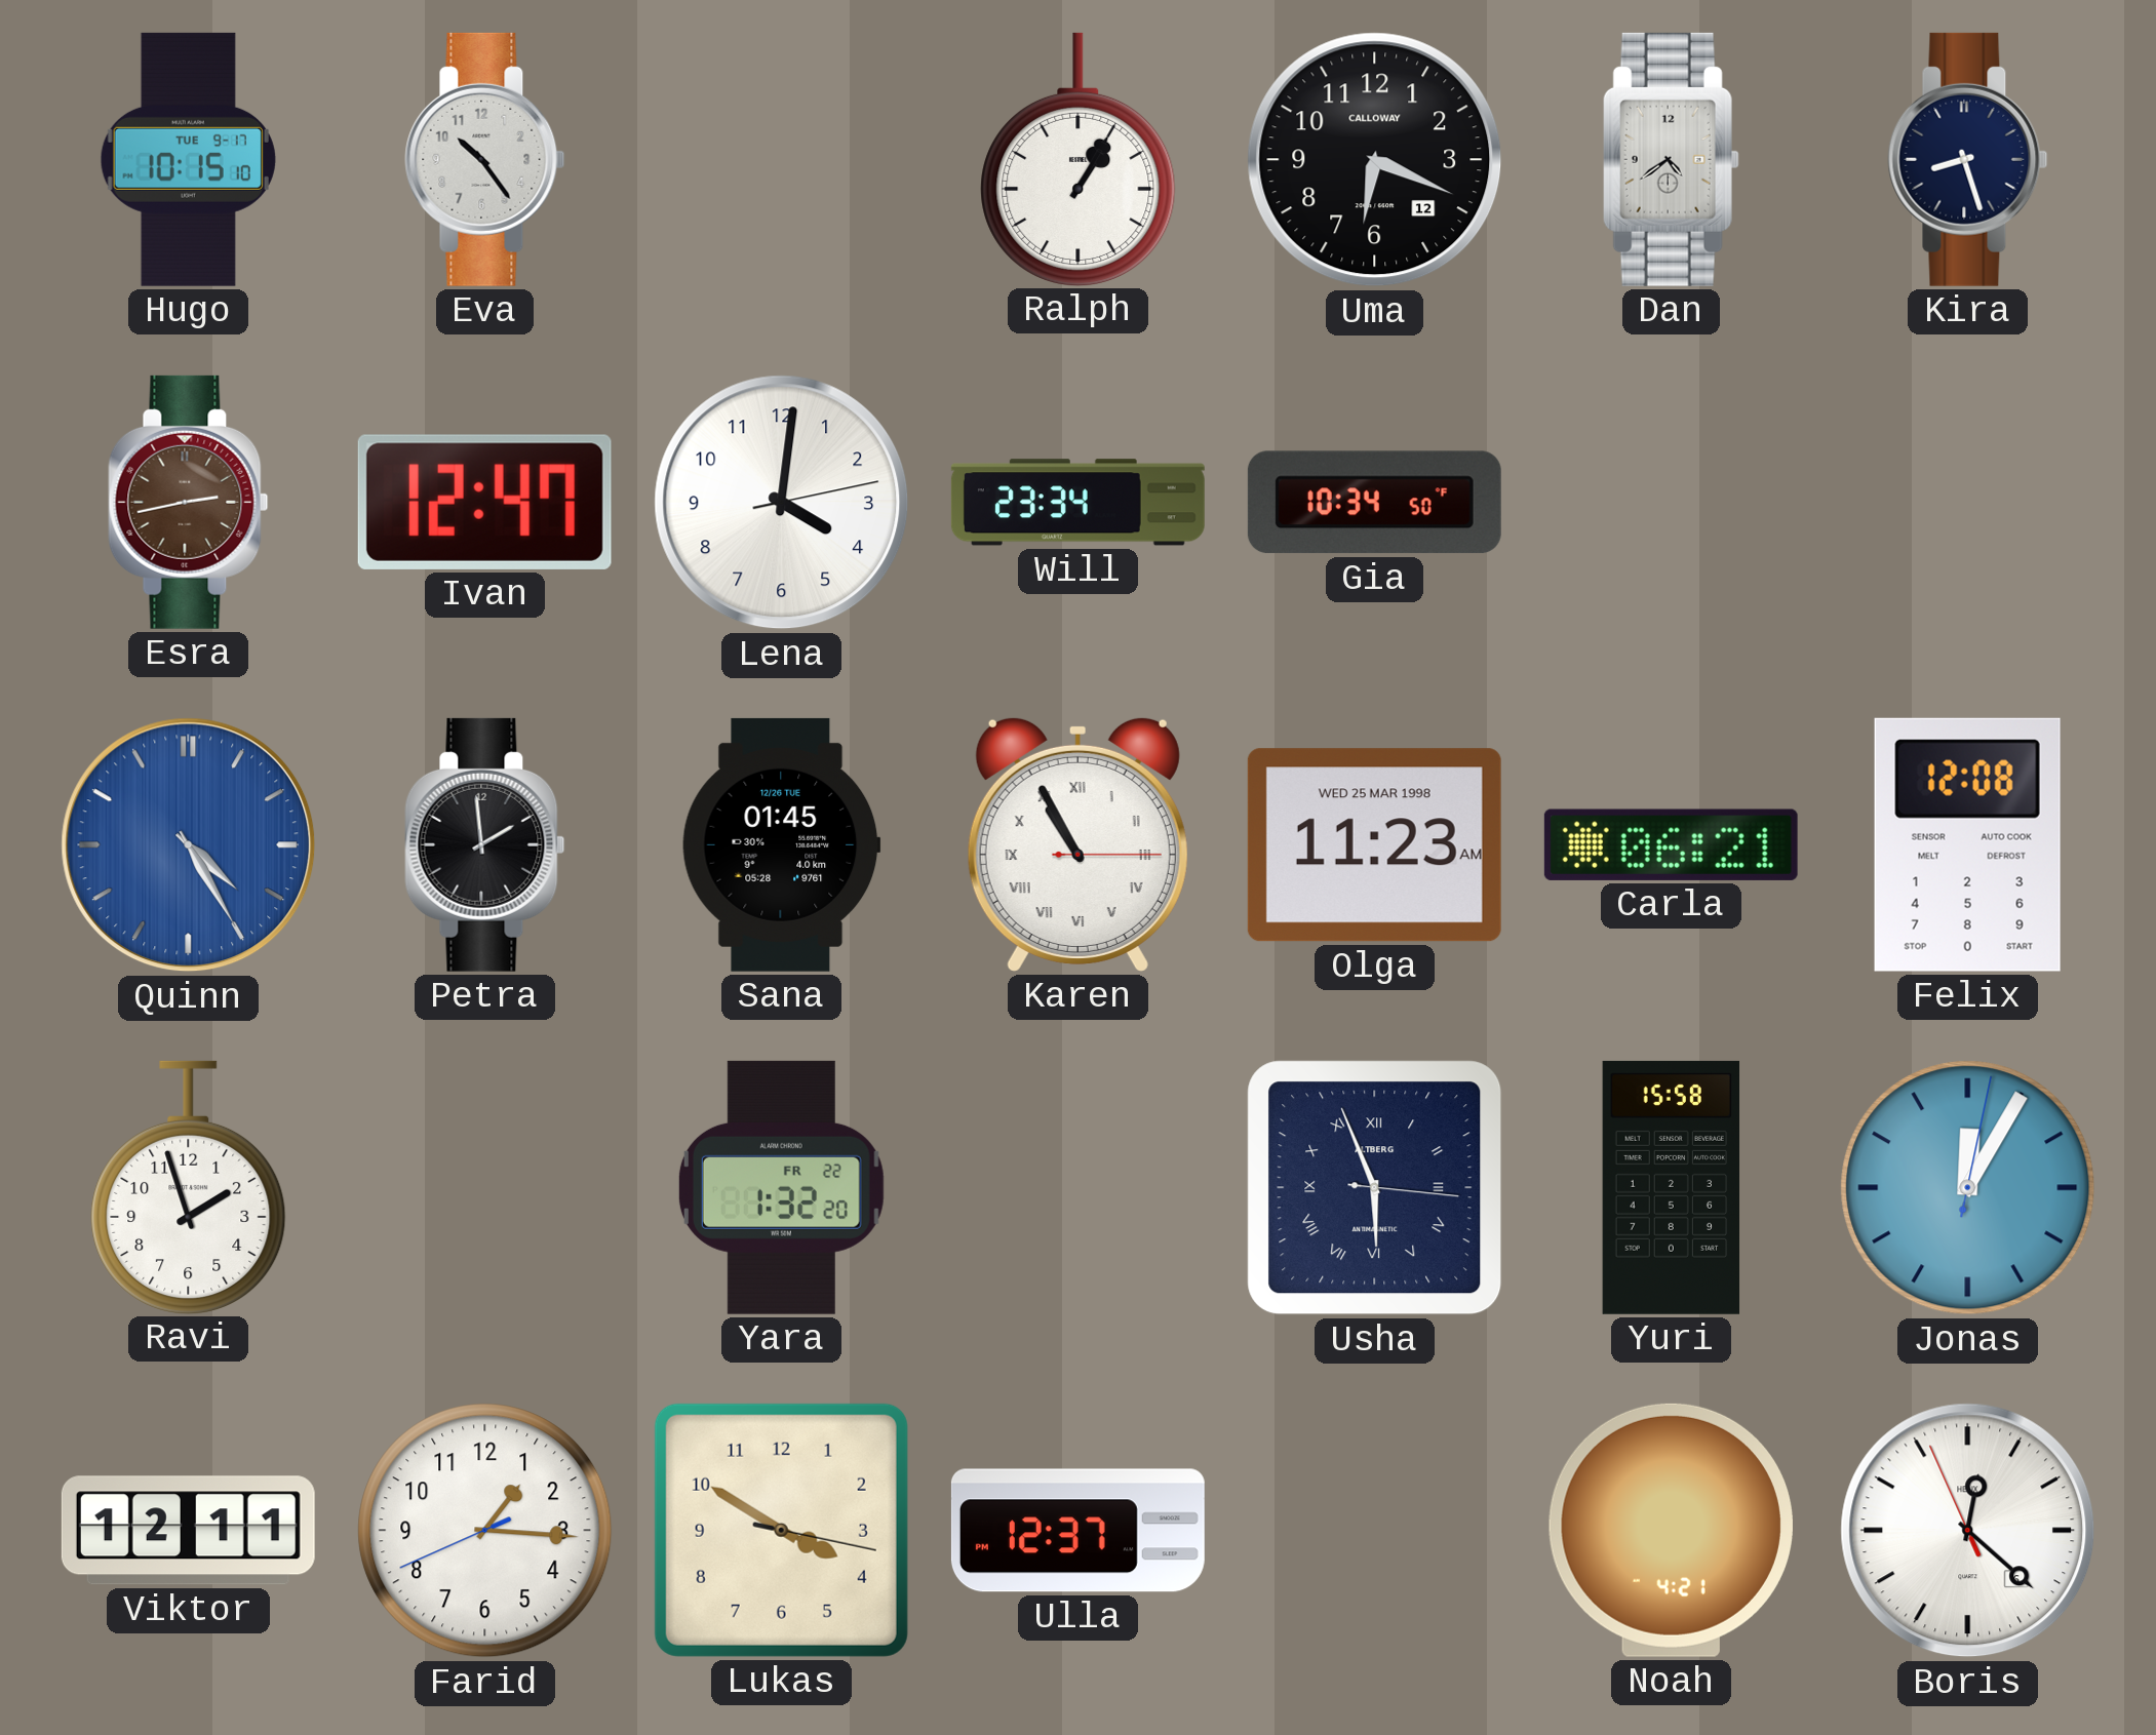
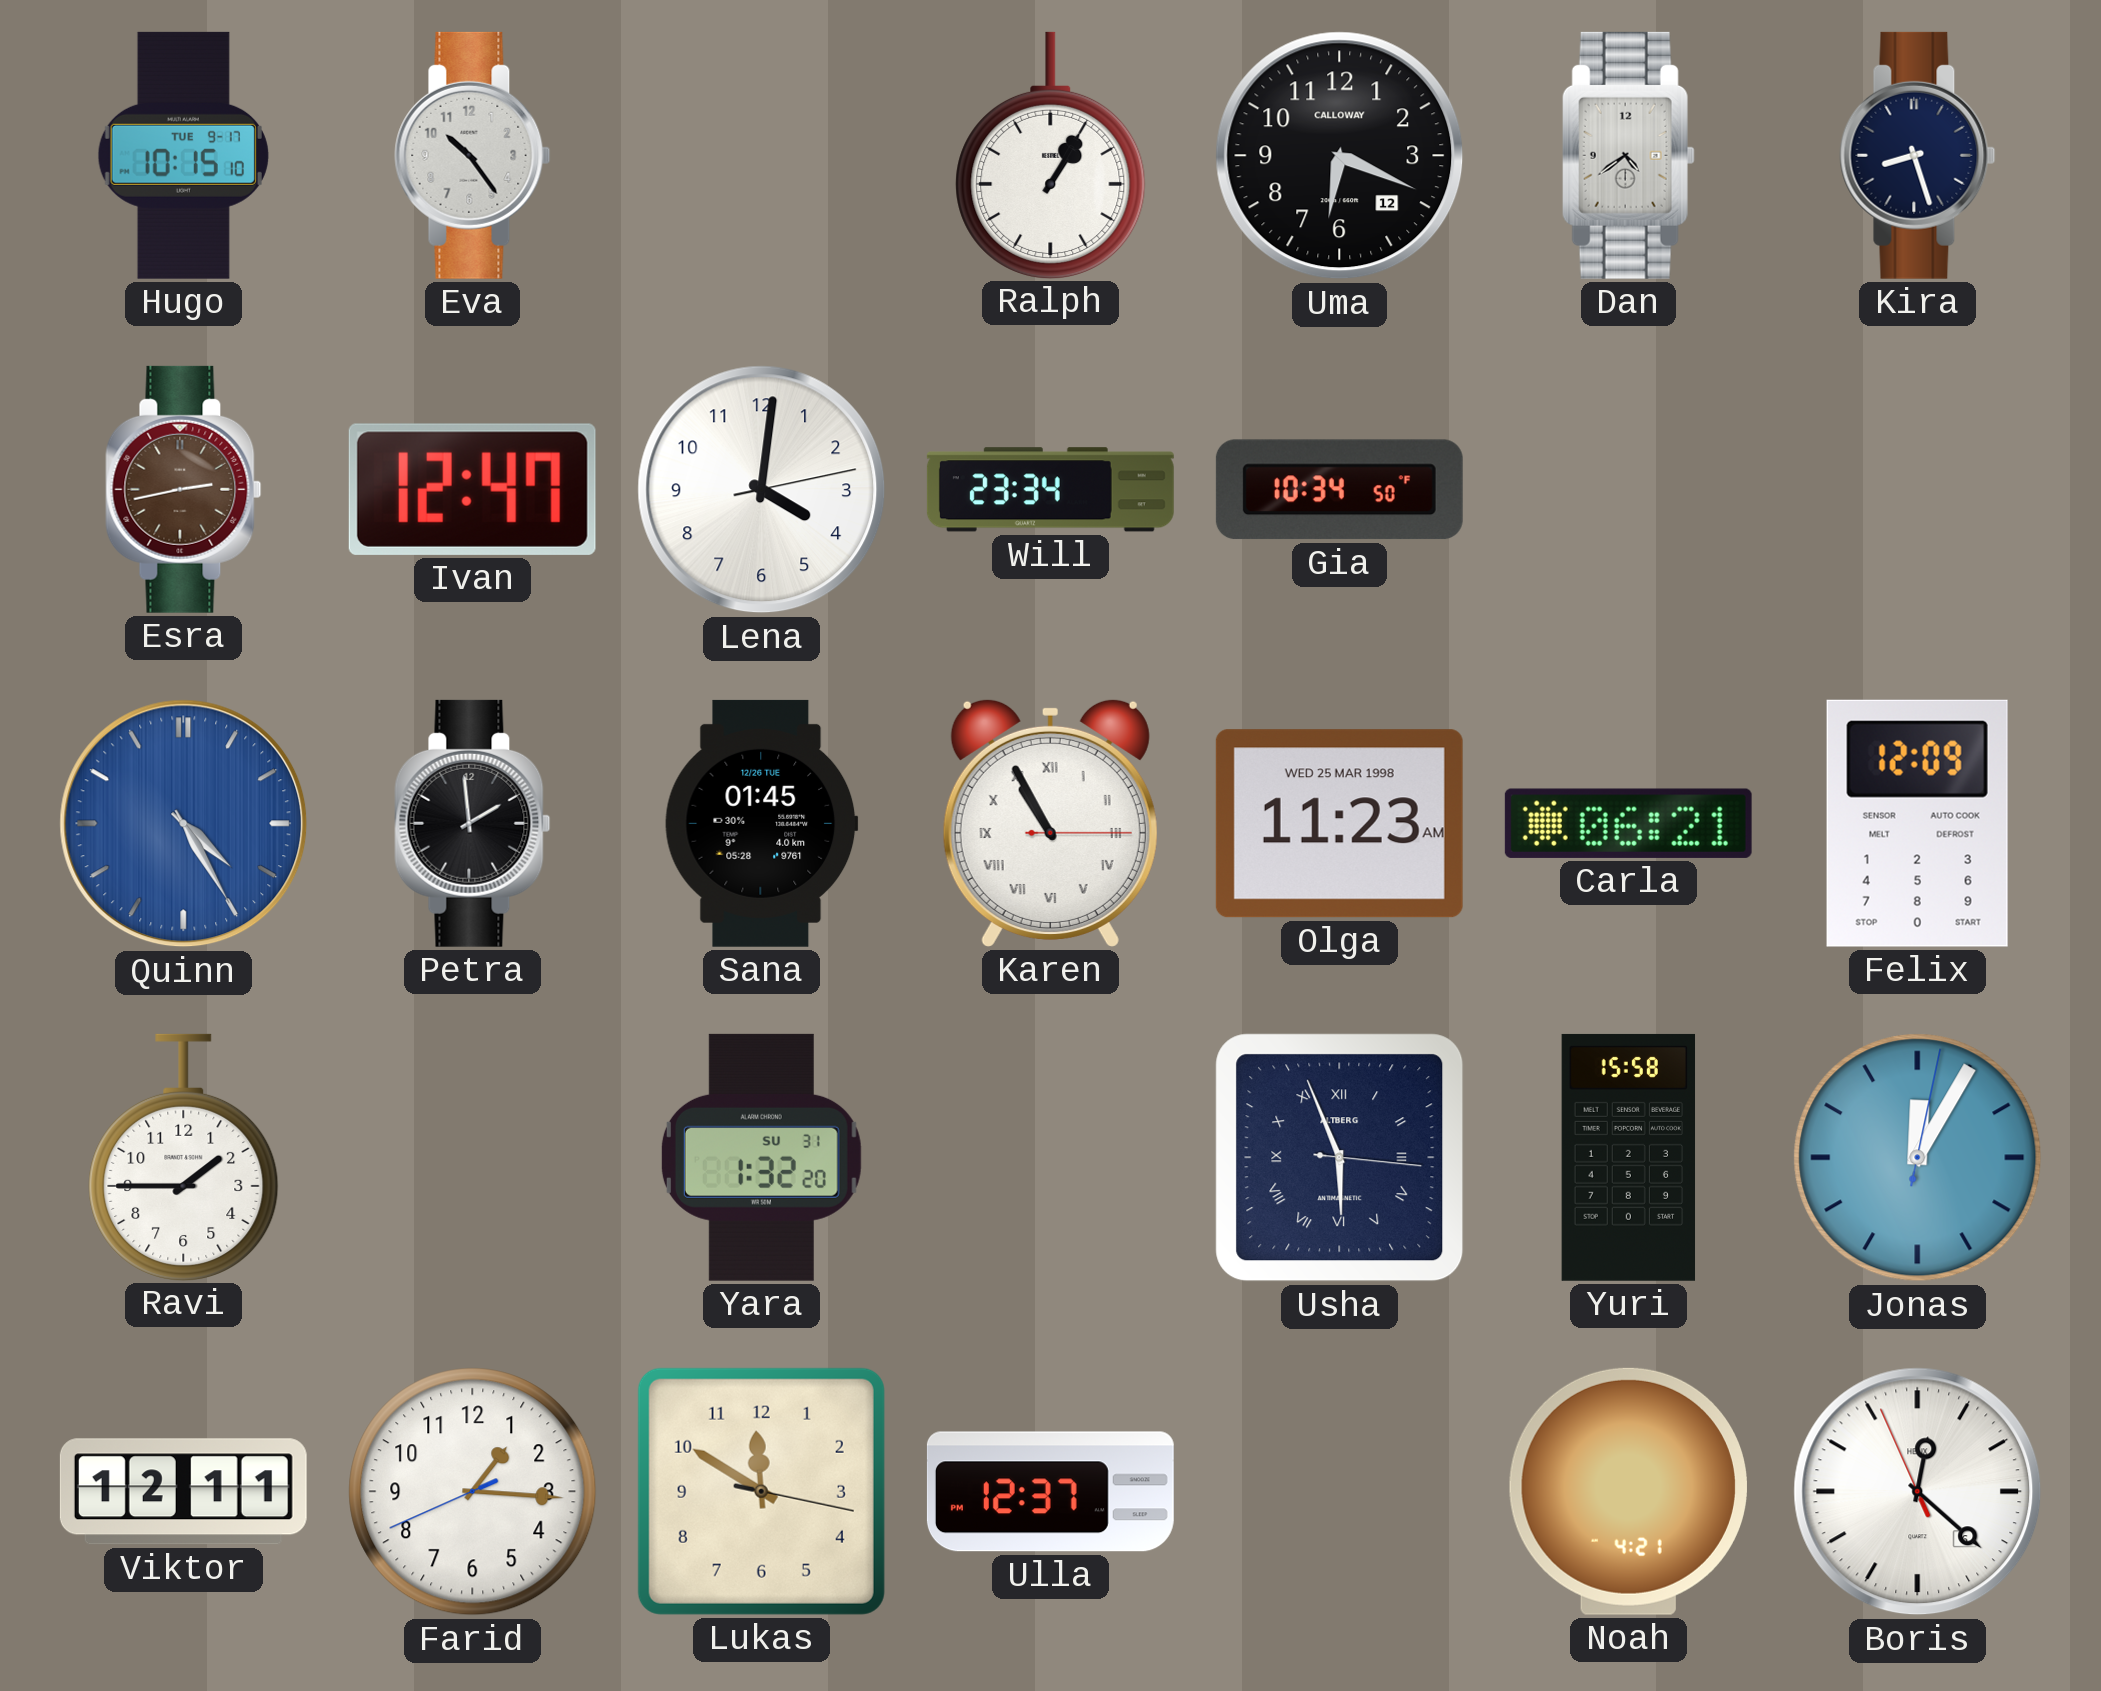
Felix: 12:08 -> 12:09
Ravi: 1:57 -> 1:45
Yara date: FR 22 -> SU 31
Lukas: 3:50 -> 11:50
